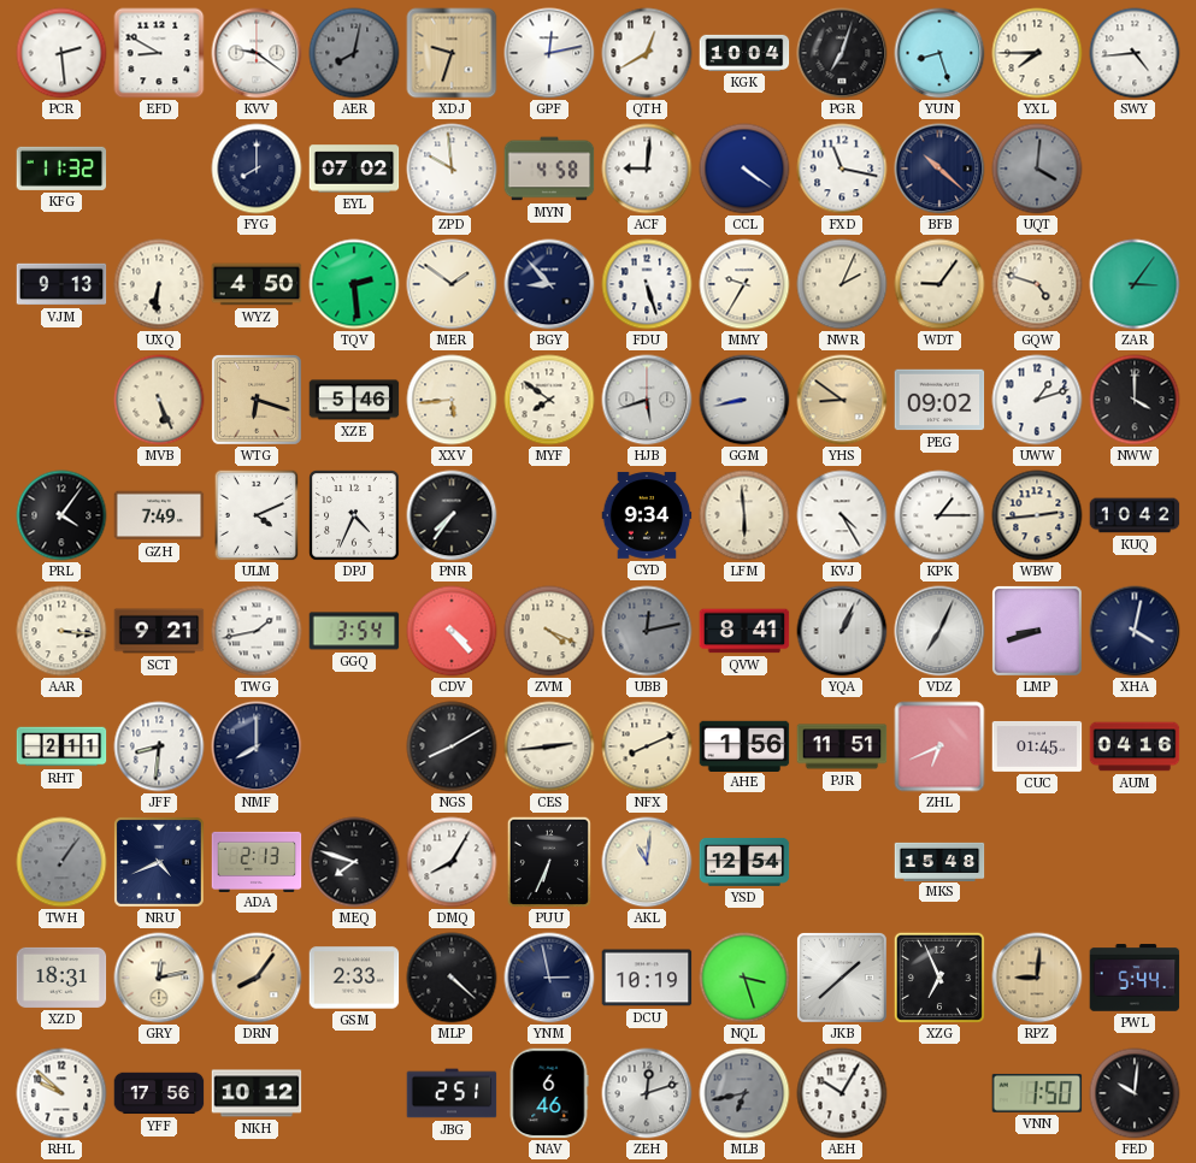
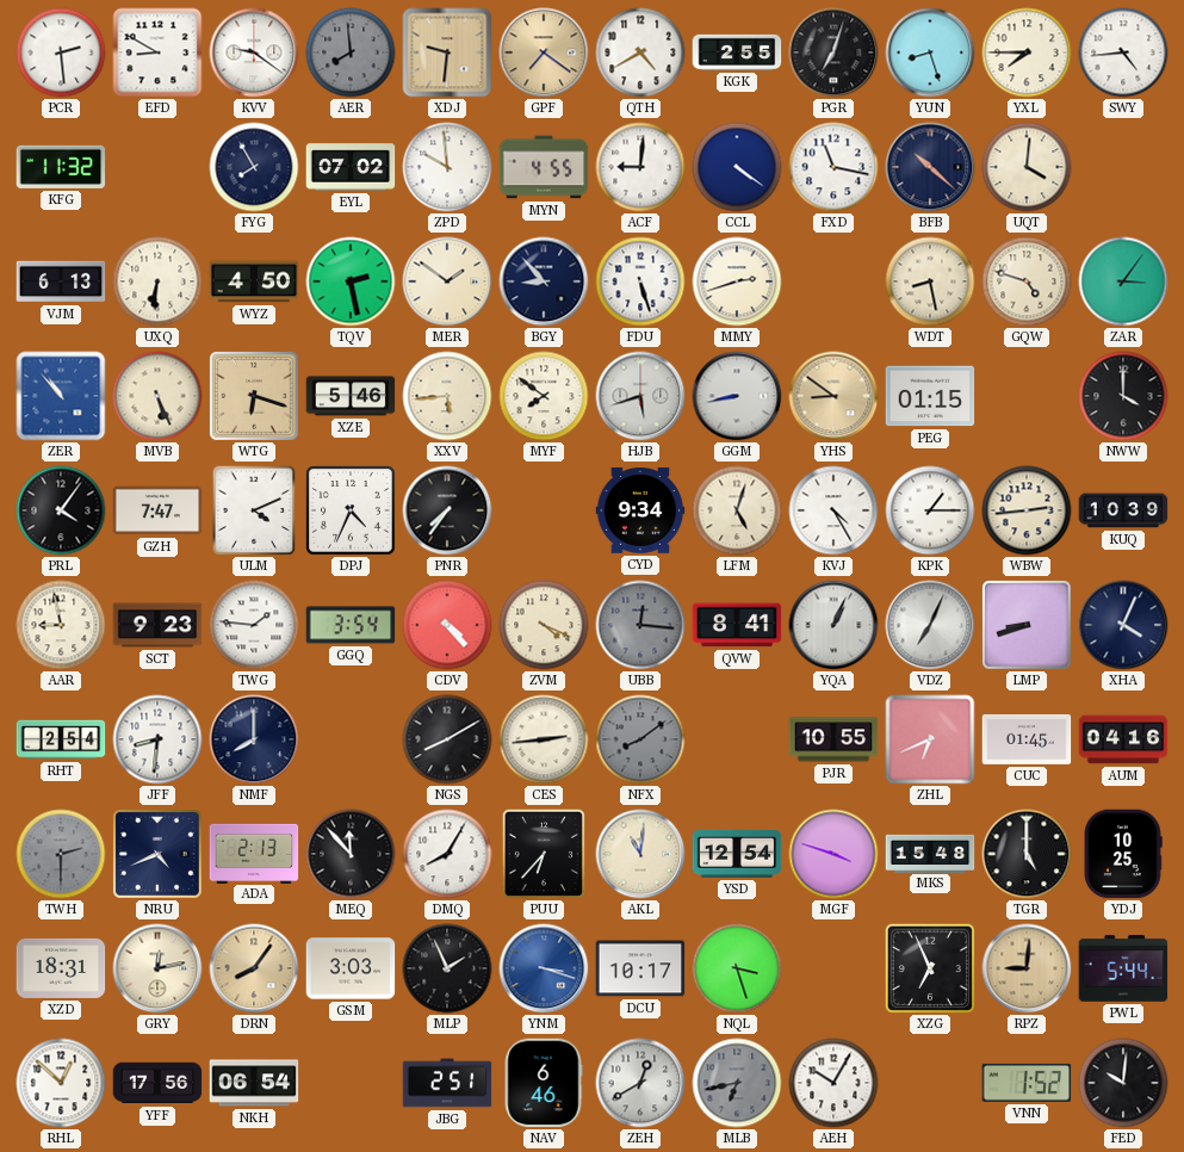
AER: 8:02 -> 7:59
XDJ: 9:33 -> 9:31
GPF: 12:13 -> 7:21
GPF dial: white -> champagne
QTH: 12:40 -> 4:40
KGK: 10:04 -> 2:55
FYG: 8:00 -> 7:55
MYN: 4:58 -> 4:55
UQT dial: grey -> cream
VJM: 9:13 -> 6:13
TQV: 2:29 -> 2:28
MMY: 9:35 -> 2:42
NWR: 2:04 -> none
WDT: 9:06 -> 8:28
ZER: none -> 10:53
PEG: 09:02 -> 01:15
UWW: 1:12 -> none
GZH: 7:49 -> 7:47
LFM: 5:59 -> 5:03
KUQ: 10:42 -> 10:39
AAR: 3:16 -> 8:58
SCT: 9:21 -> 9:23
TWG: 1:43 -> 1:46
UBB: 12:13 -> 12:16
XHA: 4:02 -> 4:04
RHT: 2:11 -> 2:54
NFX: 8:11 -> 8:09
NFX dial: cream -> grey
AHE: 1:56 -> none
PJR: 11:51 -> 10:55
TWH: 1:06 -> 2:30
MEQ: 7:48 -> 11:53
PUU: 6:34 -> 6:37
MGF: none -> 3:48
TGR: none -> 5:00
YDJ: none -> 10:25
GSM: 2:33 -> 3:03
MLP: 4:22 -> 1:56
YNM: 2:58 -> 3:18
YNM dial: navy -> blue
DCU: 10:19 -> 10:17
JKB: 1:38 -> none
RHL: 9:52 -> 12:52
NKH: 10:12 -> 06:54
ZEH: 12:12 -> 12:40
VNN: 1:50 -> 1:52
